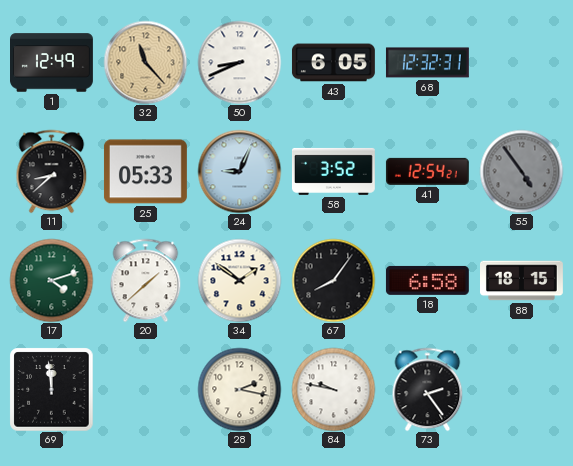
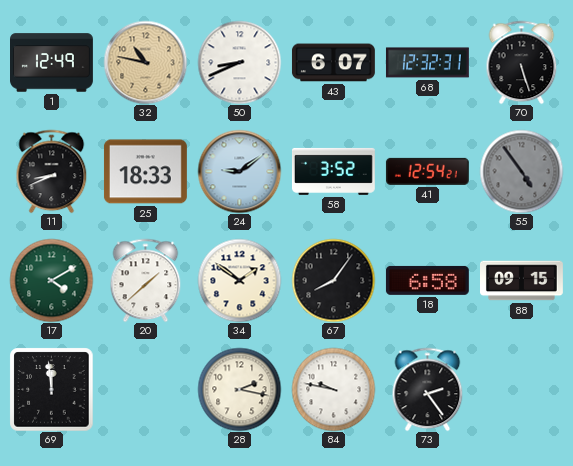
32: 11:23 -> 10:47
43: 6:05 -> 6:07
70: none -> 5:27
11: 8:38 -> 8:41
25: 05:33 -> 18:33
24: 9:04 -> 9:09
17: 4:12 -> 4:10
88: 18:15 -> 09:15
